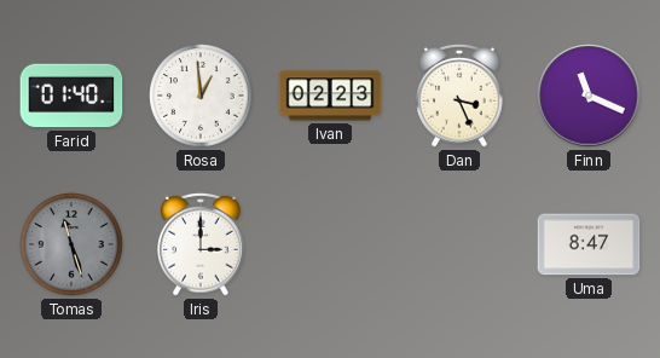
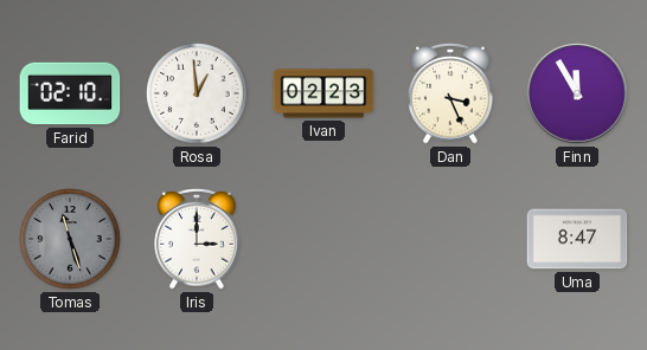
Farid: 01:40 -> 02:10
Finn: 11:19 -> 11:55
